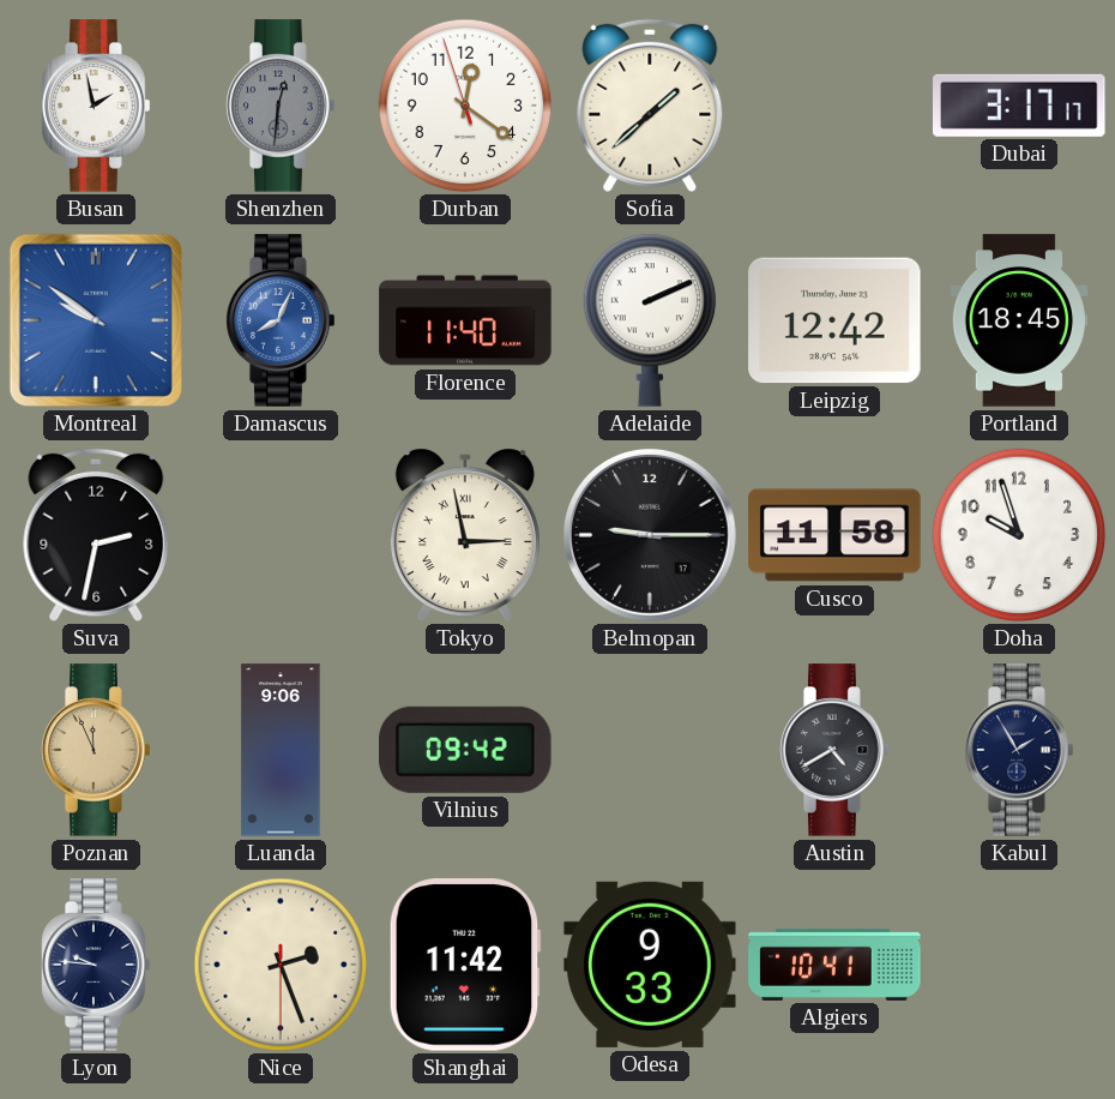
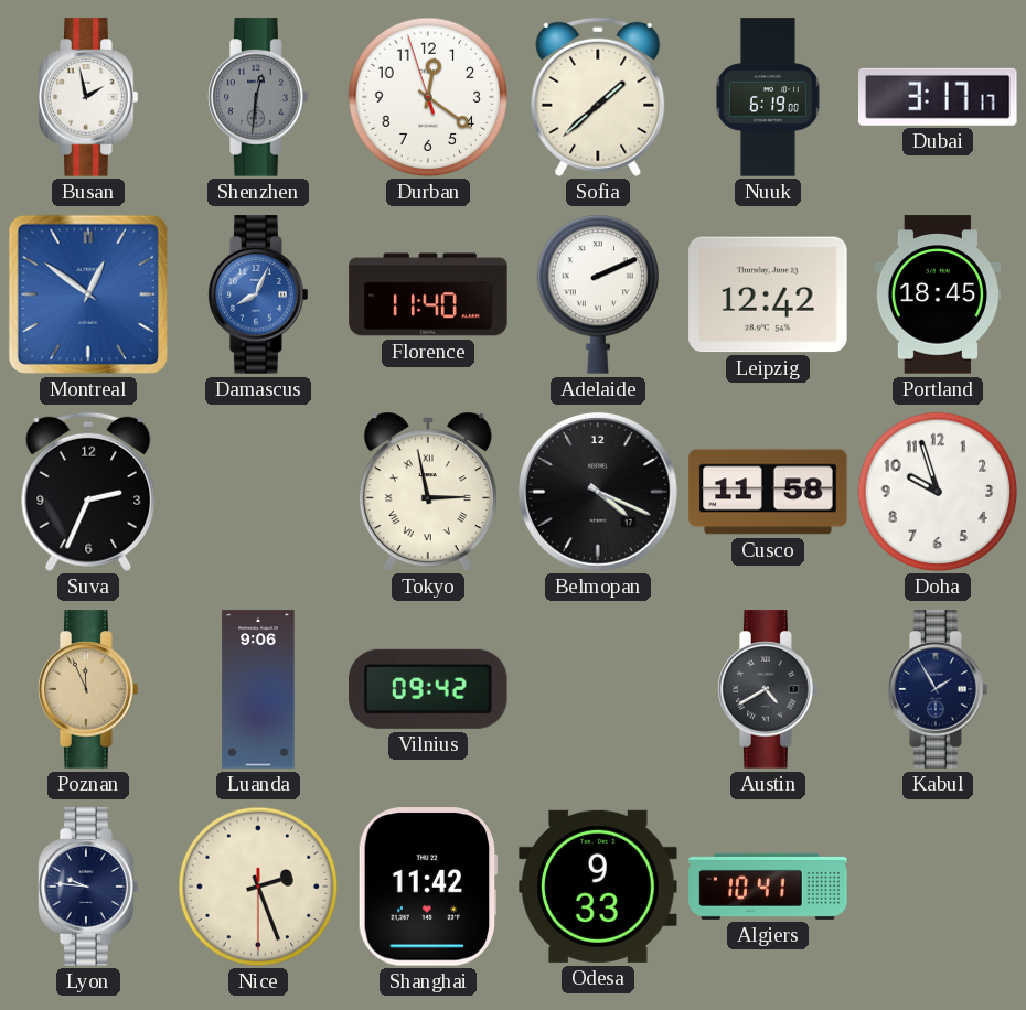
Nuuk: none -> 6:19
Montreal: 9:51 -> 12:51
Suva: 2:32 -> 2:34
Belmopan: 9:15 -> 4:19
